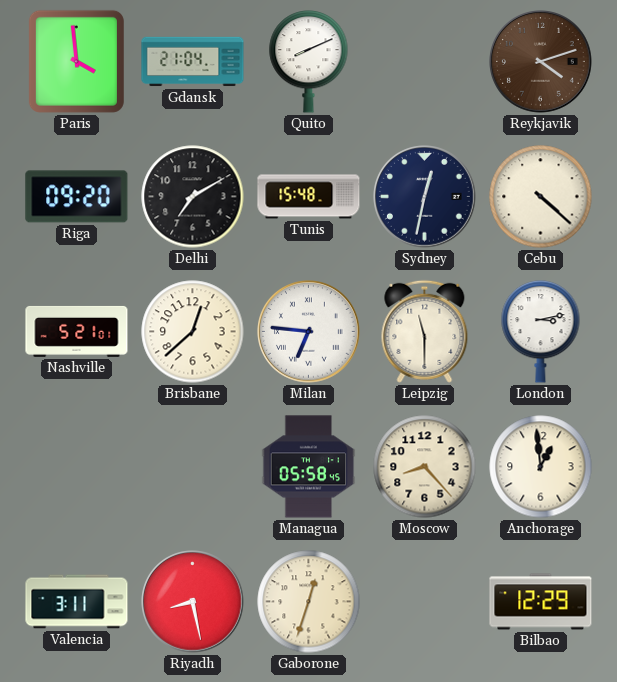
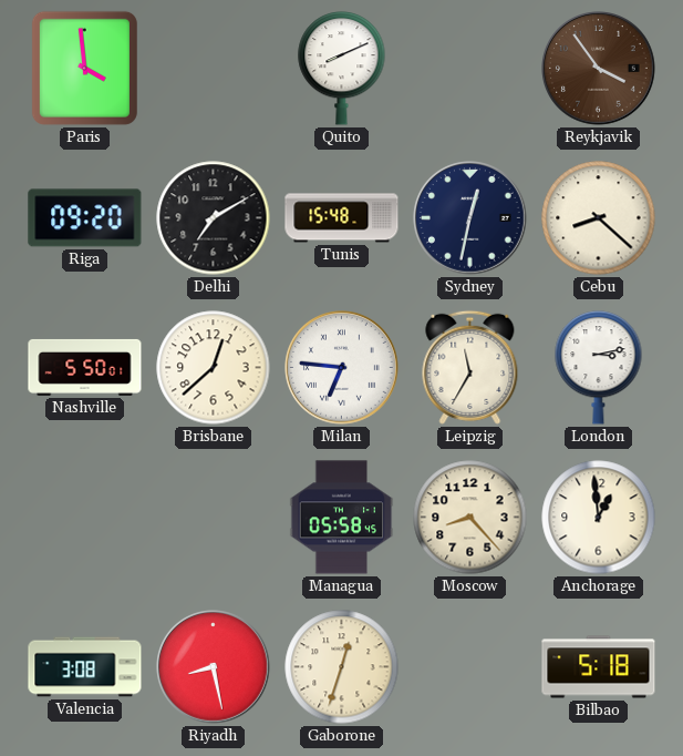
Gdansk: 21:04 -> none
Reykjavik: 4:12 -> 3:54
Cebu: 4:22 -> 8:22
Nashville: 5:21 -> 5:50
Leipzig: 11:30 -> 11:35
Valencia: 3:11 -> 3:08
Bilbao: 12:29 -> 5:18
